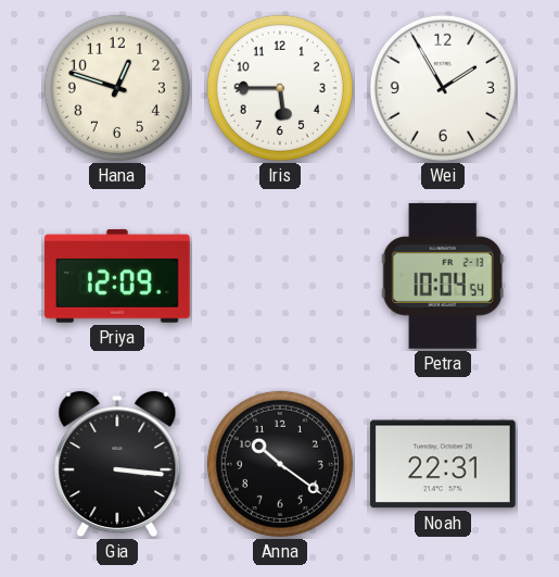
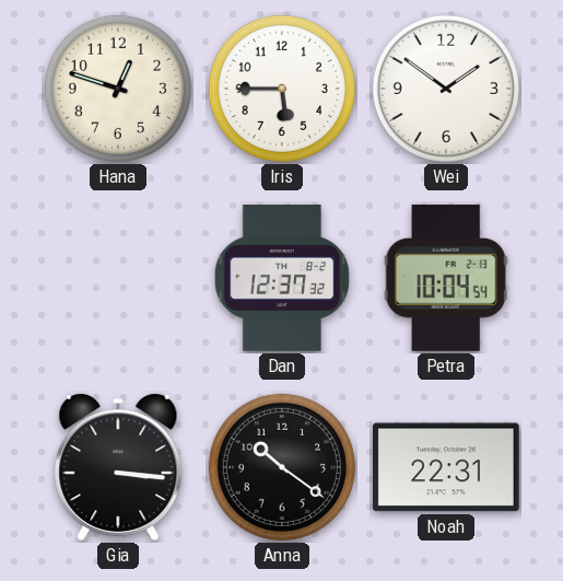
Wei: 1:55 -> 1:51
Priya: 12:09 -> none
Dan: none -> 12:37
